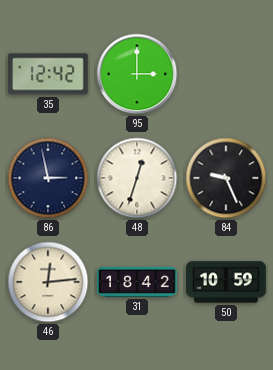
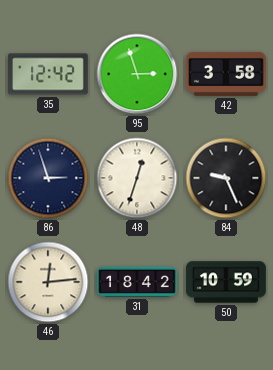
95: 3:00 -> 2:57
42: none -> 3:58
86: 2:58 -> 2:57
